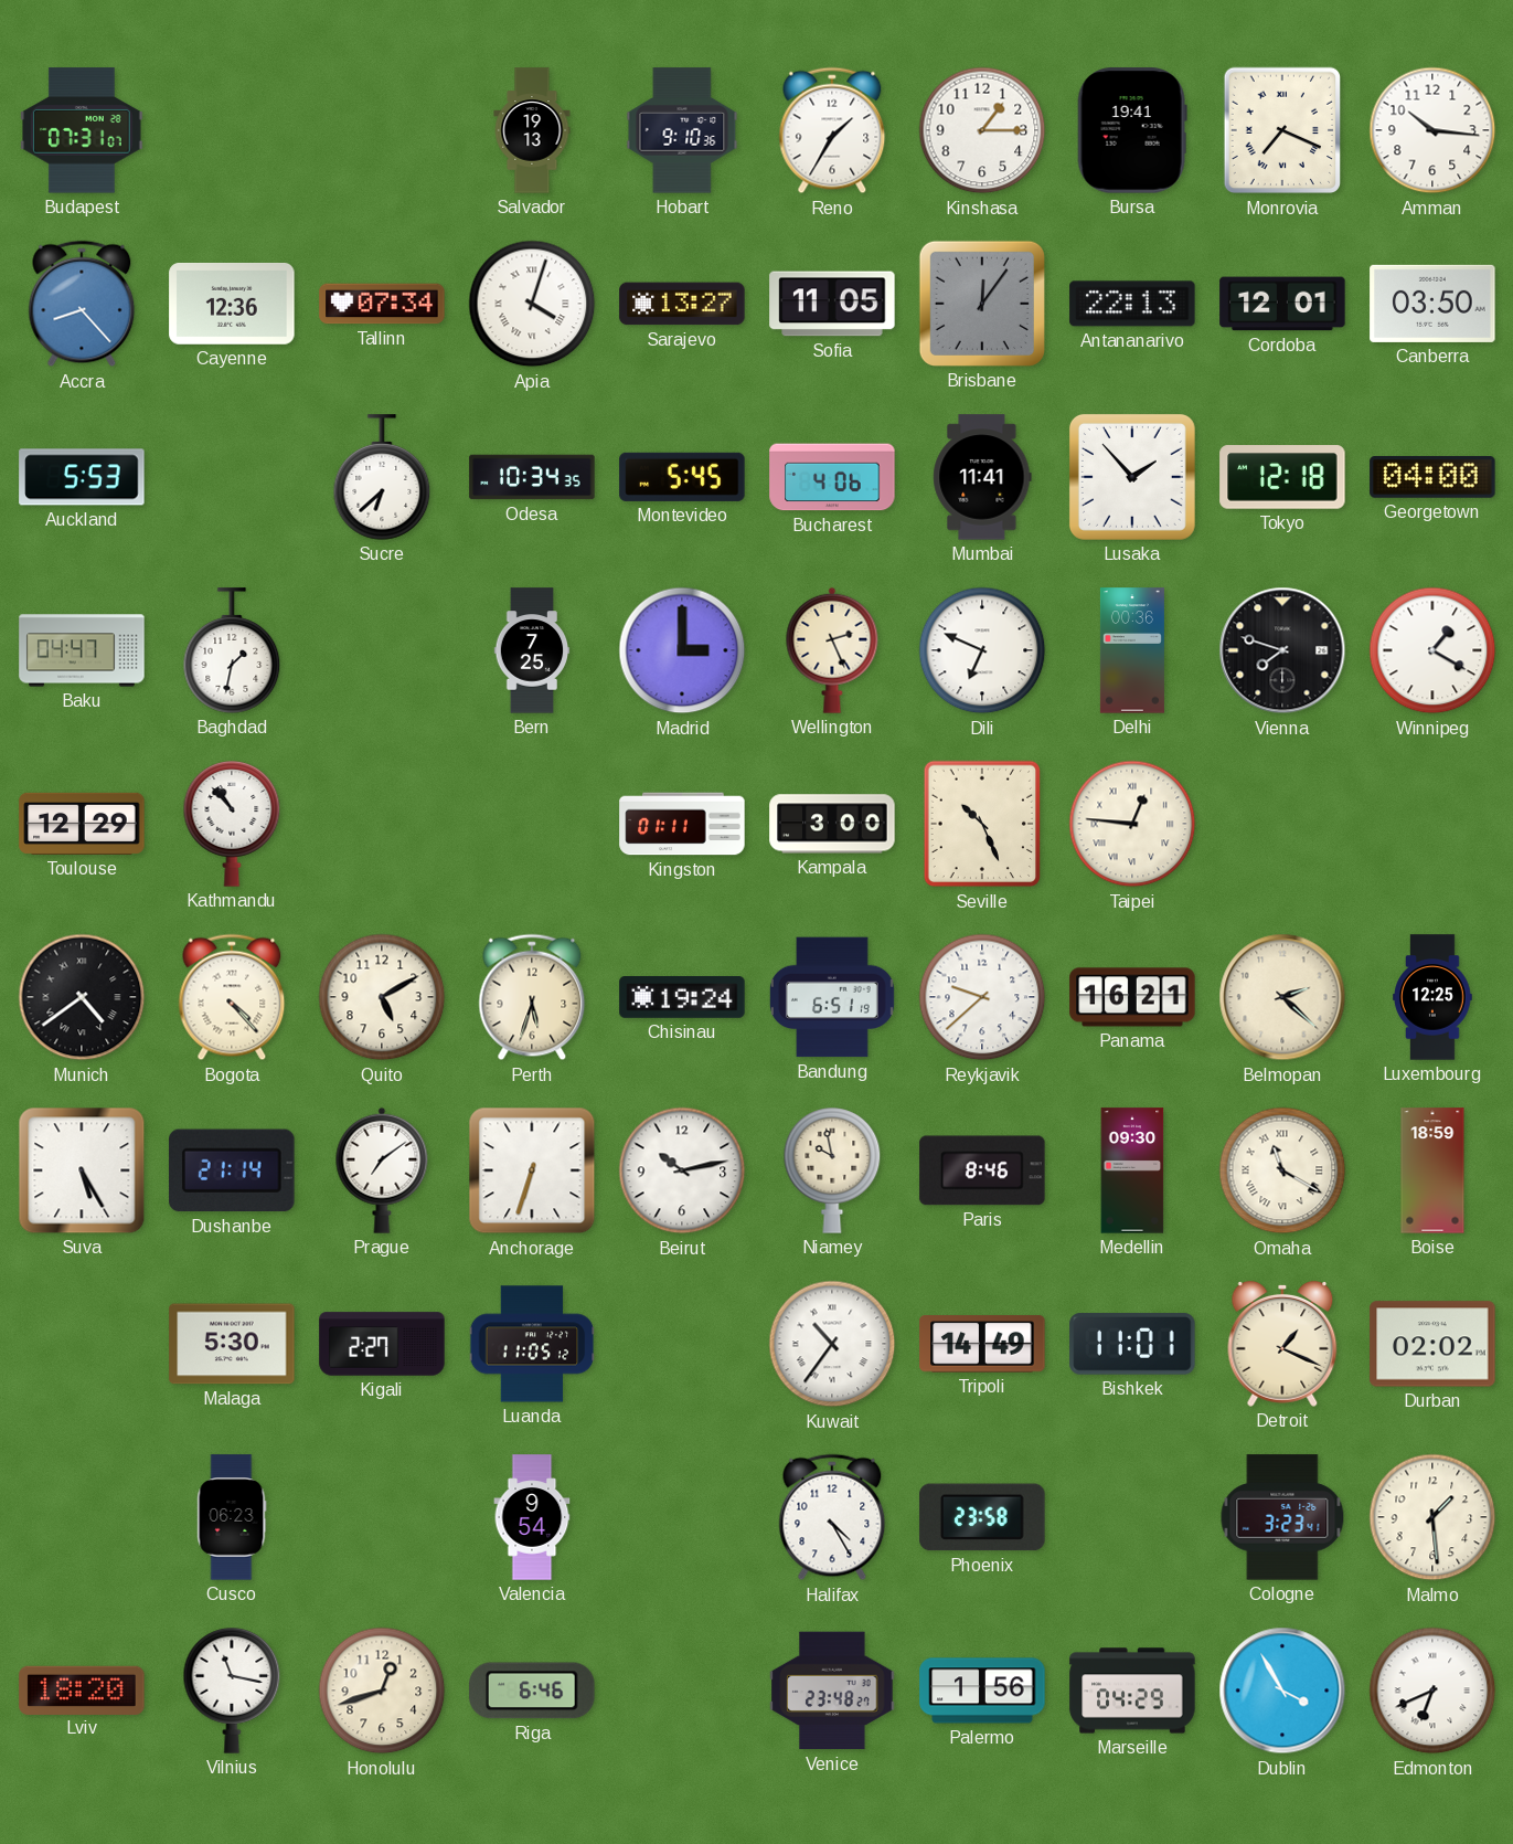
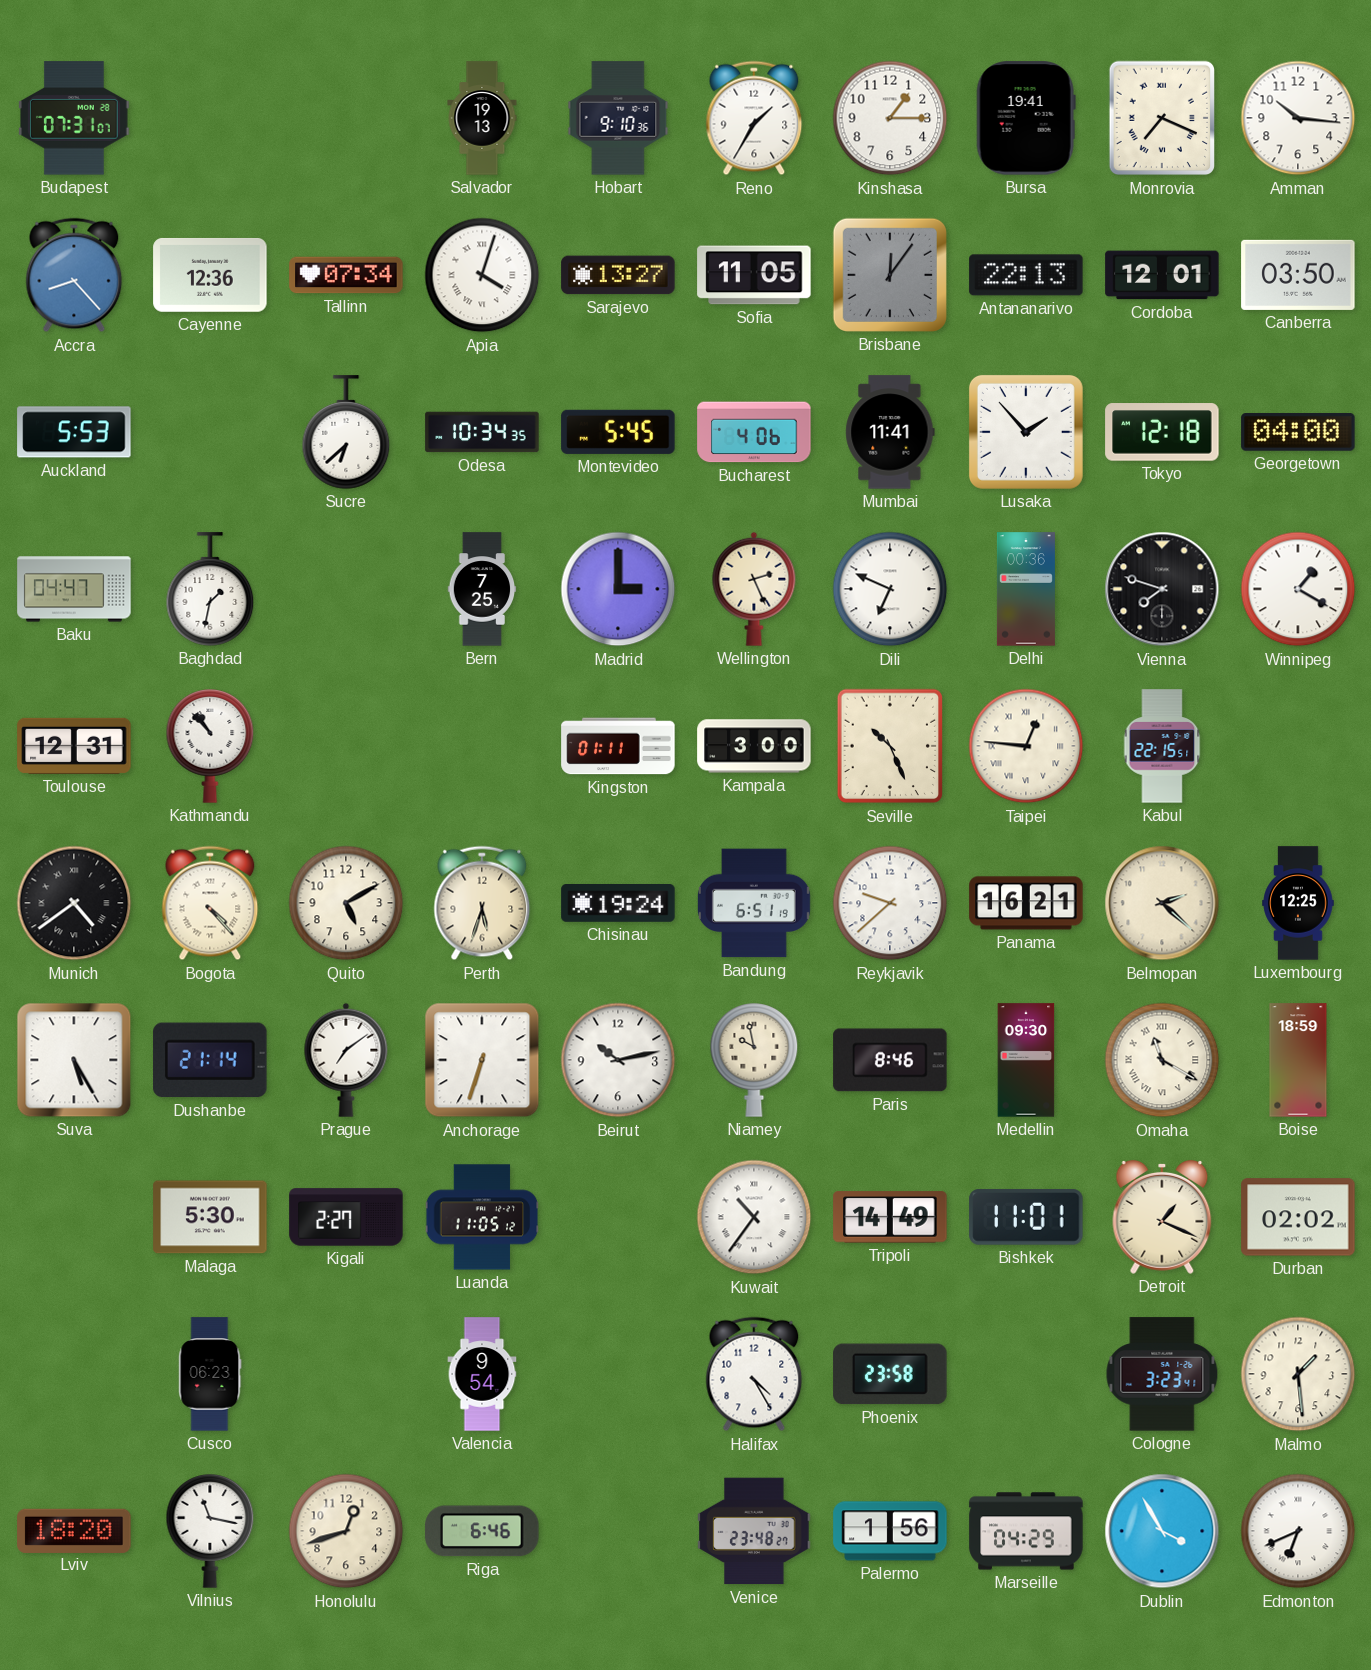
Toulouse: 12:29 -> 12:31
Kabul: none -> 22:15
